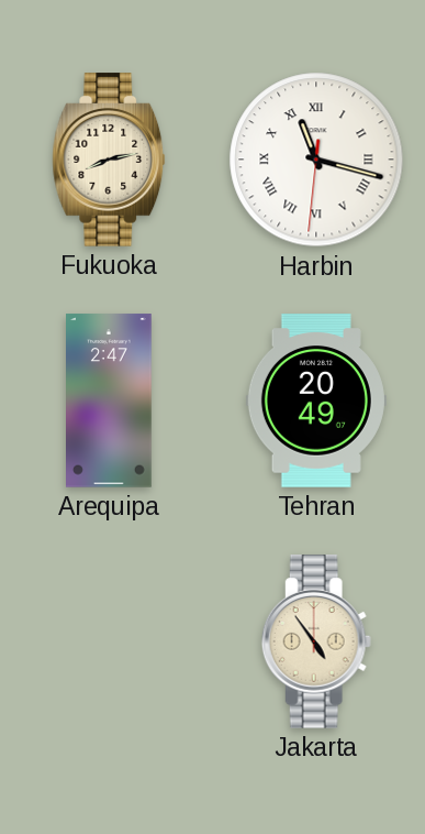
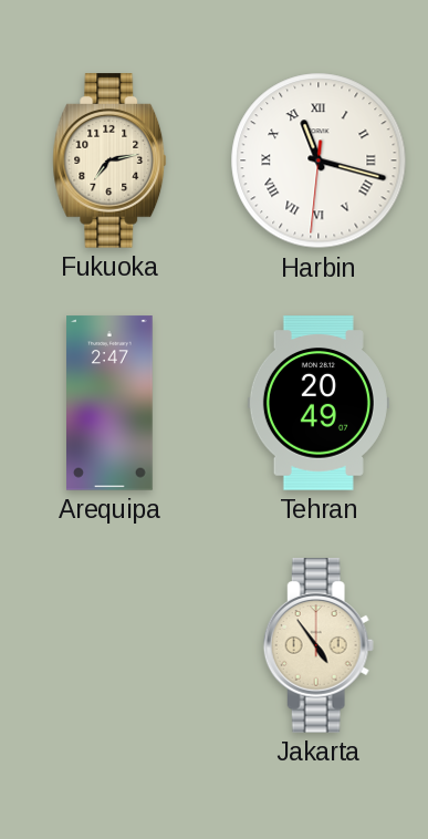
Fukuoka: 8:13 -> 7:13
